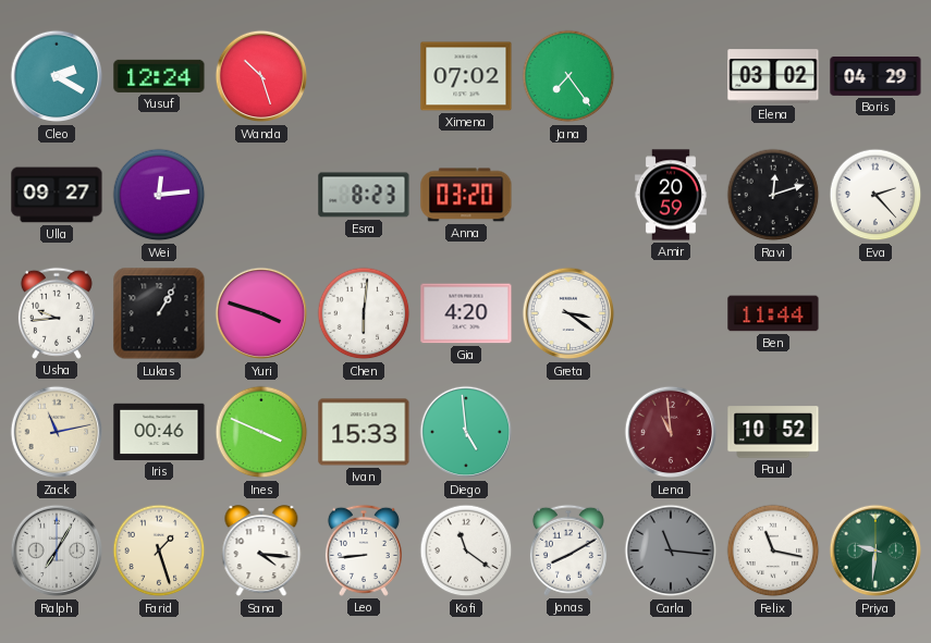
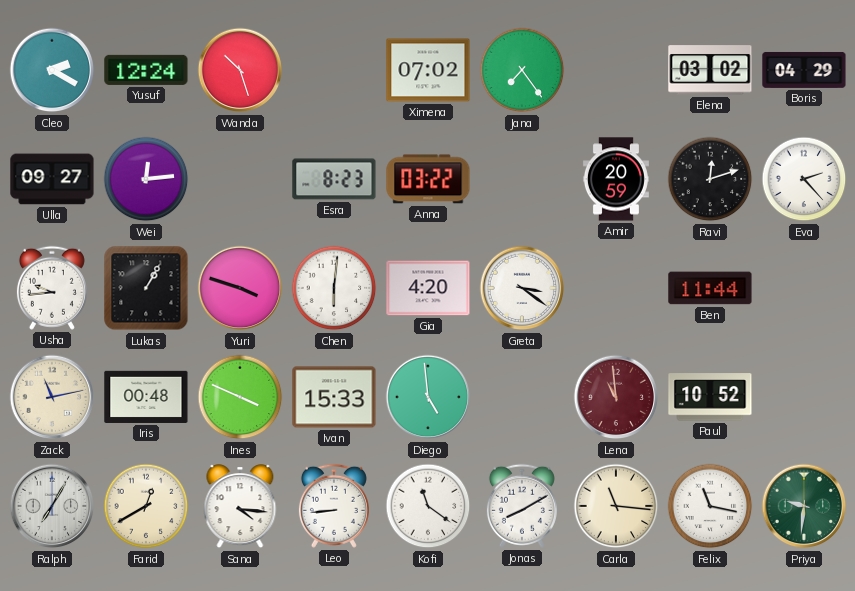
Anna: 03:20 -> 03:22
Iris: 00:46 -> 00:48
Farid: 1:27 -> 12:40
Carla dial: grey -> cream
